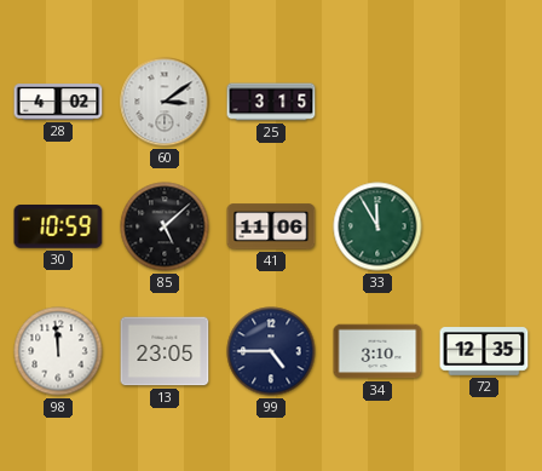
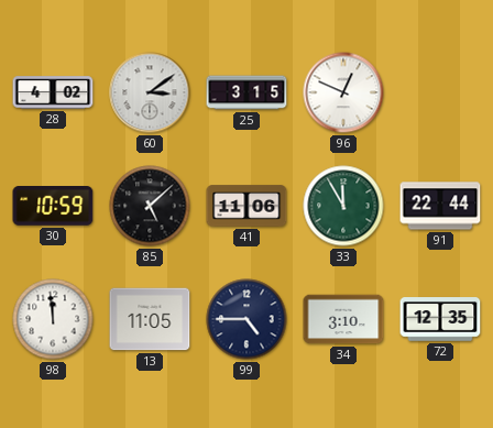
96: none -> 12:49
91: none -> 22:44
13: 23:05 -> 11:05
